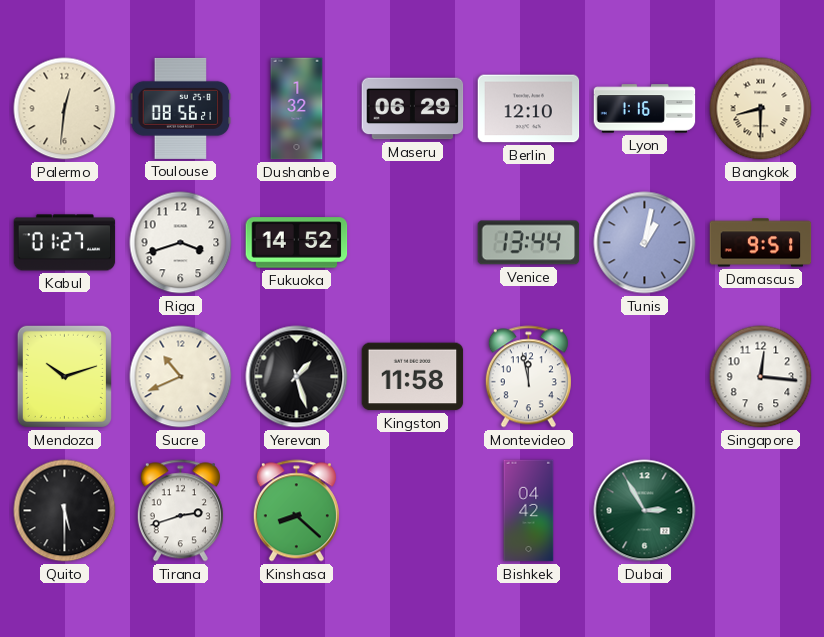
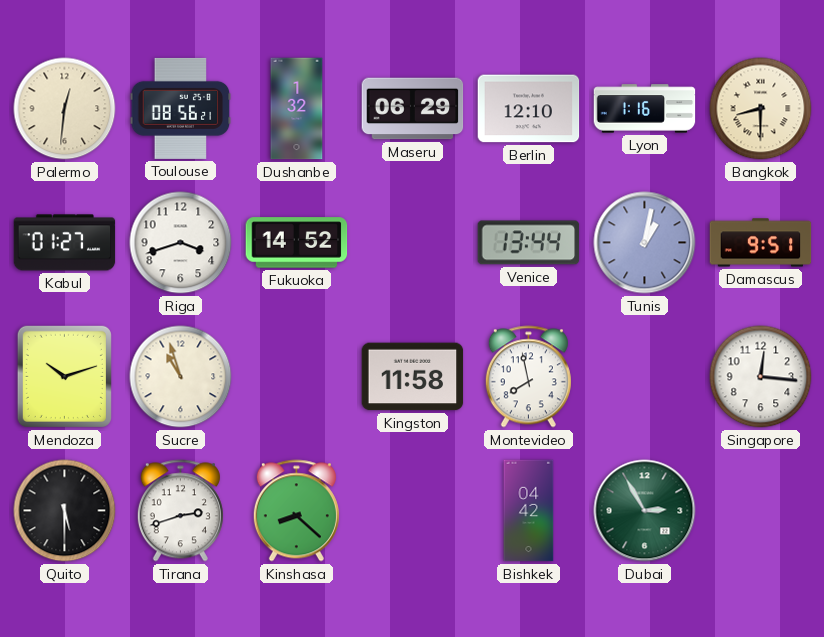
Sucre: 10:41 -> 10:57
Yerevan: 1:27 -> none
Montevideo: 11:58 -> 7:58
